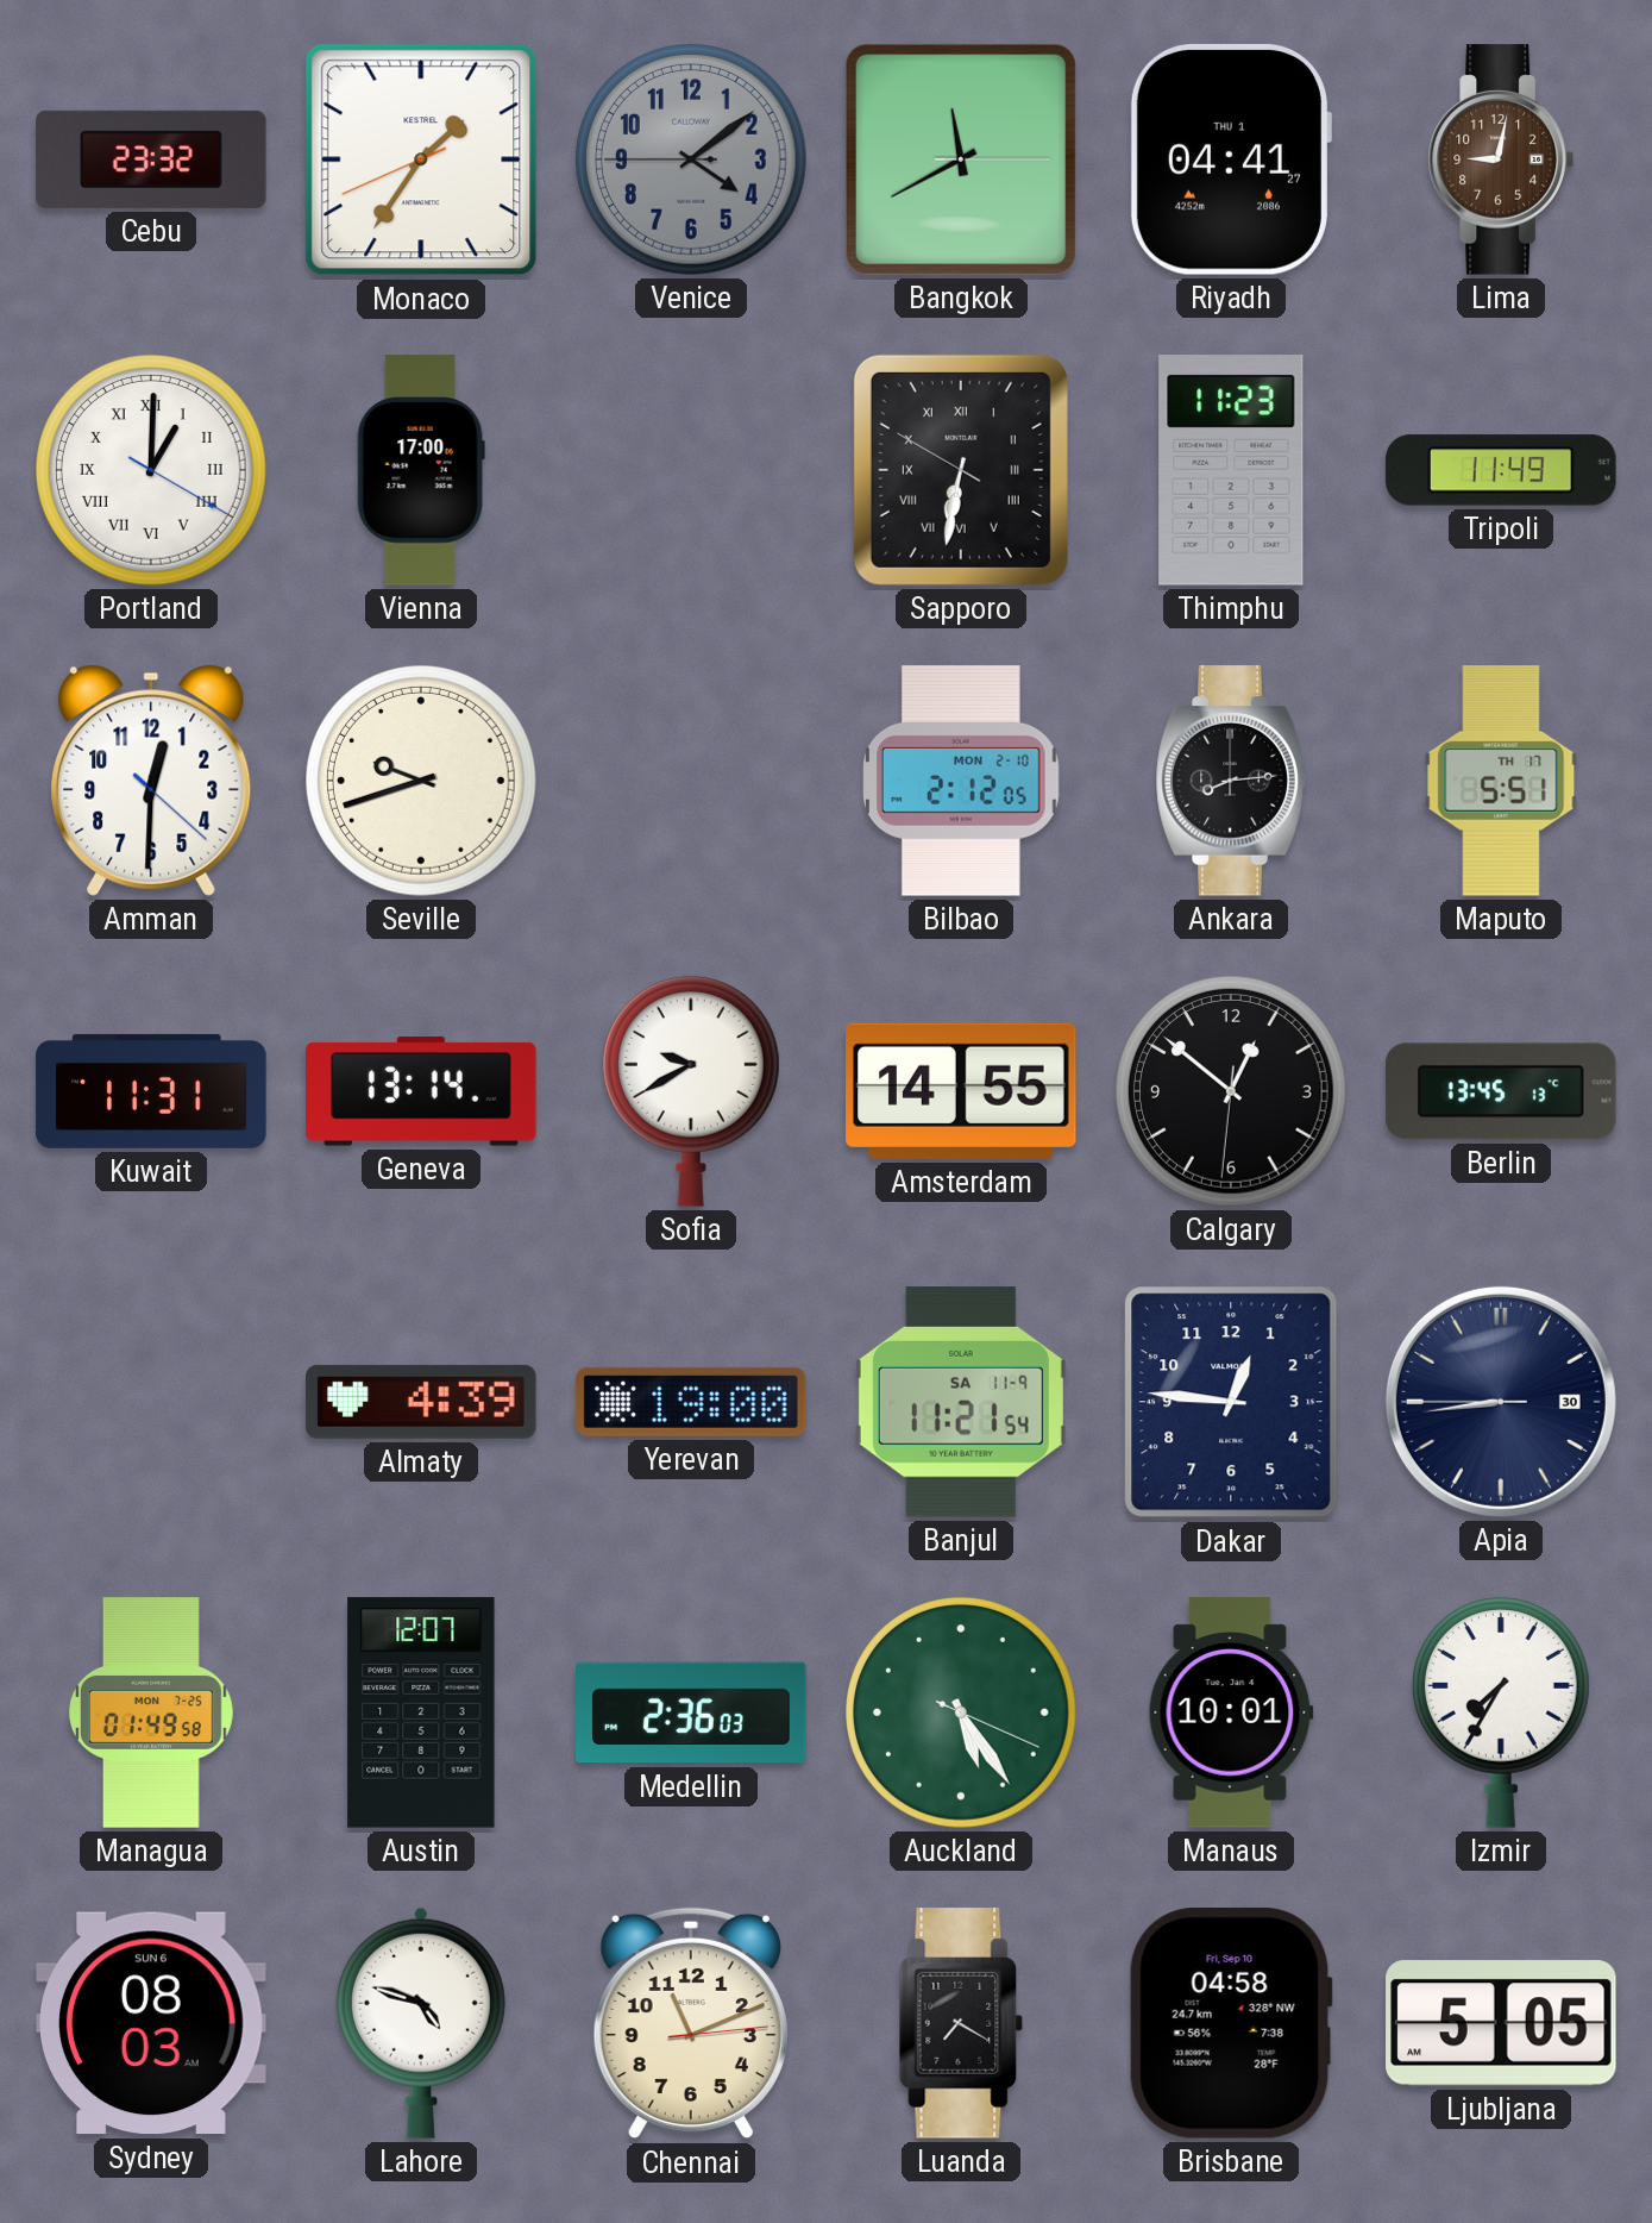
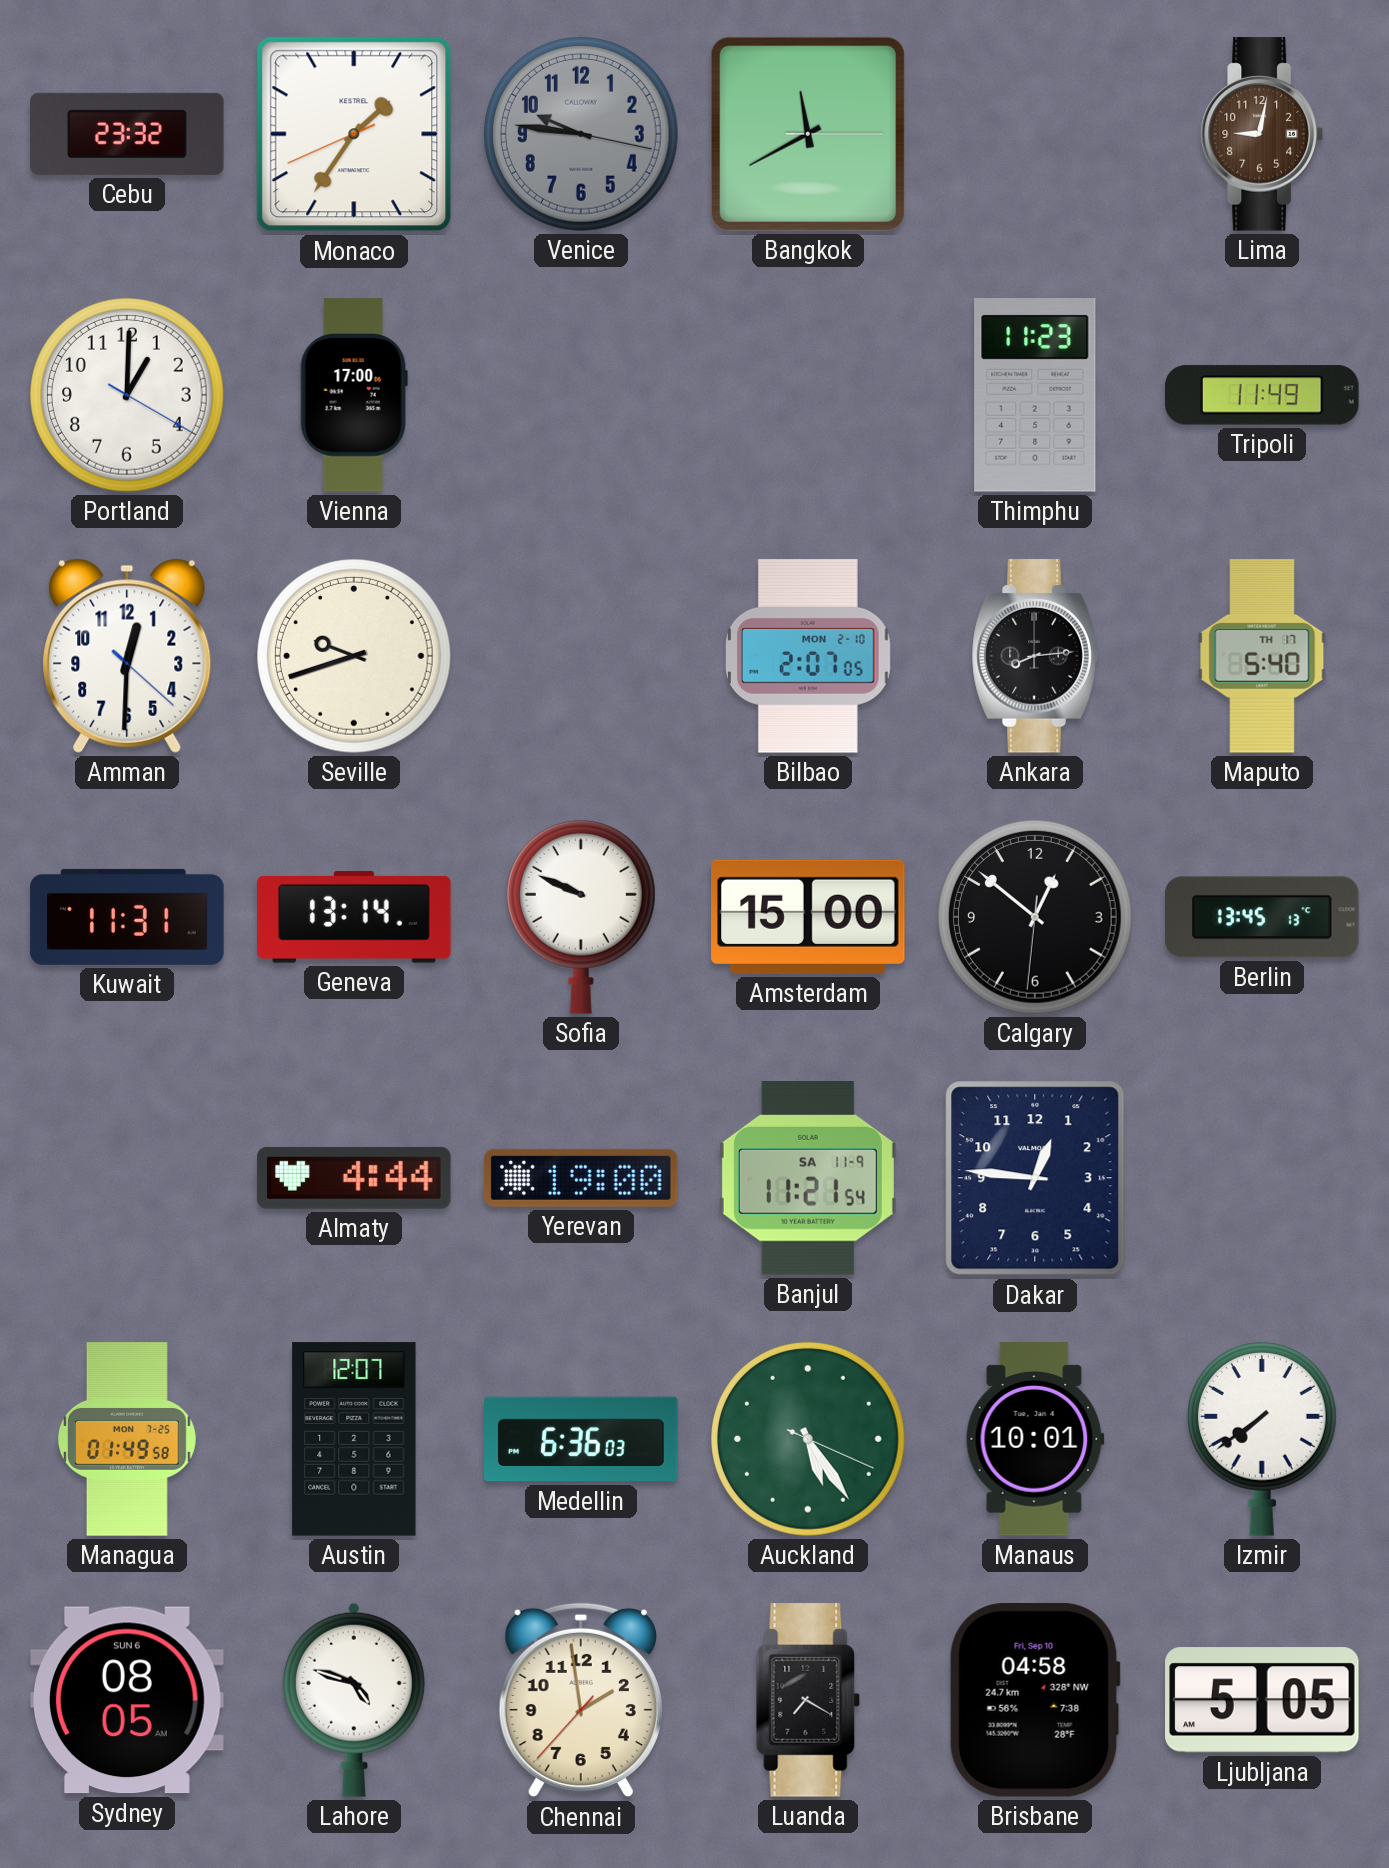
Venice: 4:08 -> 9:46
Riyadh: 04:41 -> none
Portland numerals: Roman -> Arabic
Sapporo: 6:31 -> none
Bilbao: 2:12 -> 2:07
Maputo: 5:51 -> 5:40
Sofia: 9:40 -> 9:49
Amsterdam: 14:55 -> 15:00
Almaty: 4:39 -> 4:44
Apia: 8:43 -> none
Medellin: 2:36 -> 6:36
Izmir: 7:35 -> 7:39
Sydney: 08:03 -> 08:05
Chennai: 11:11 -> 1:58
